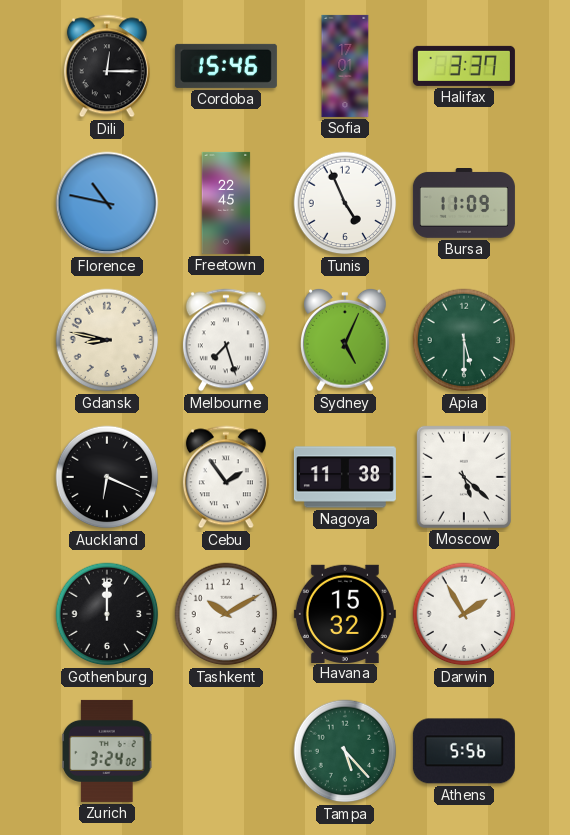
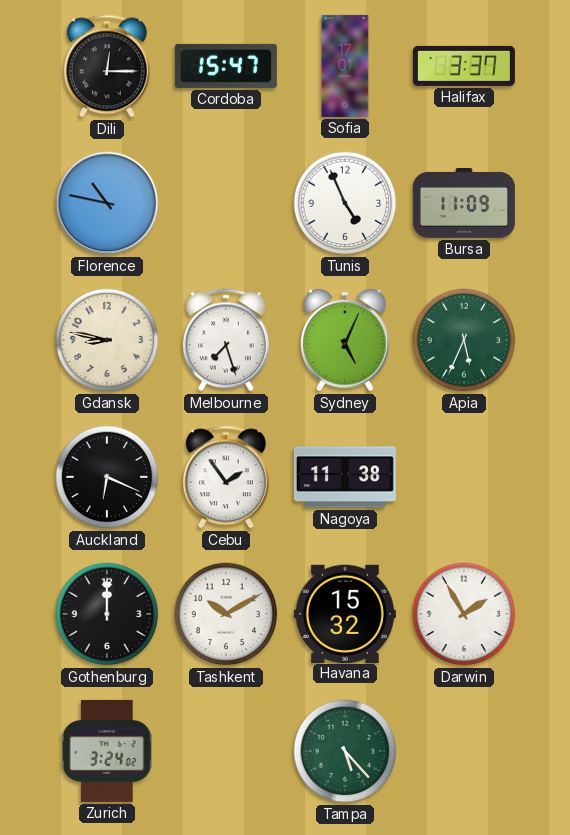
Cordoba: 15:46 -> 15:47
Freetown: 22:45 -> none
Apia: 5:30 -> 5:34
Moscow: 5:22 -> none
Athens: 5:56 -> none
